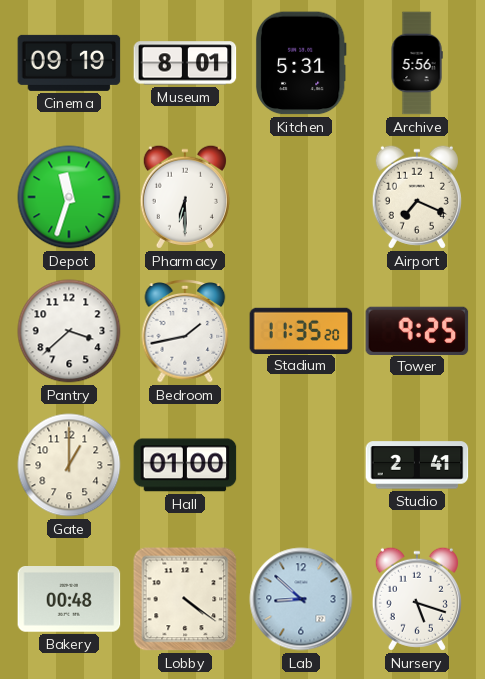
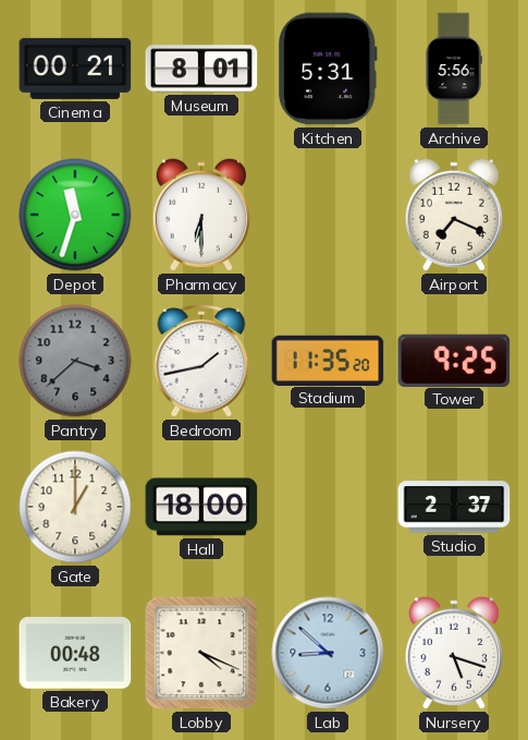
Cinema: 09:19 -> 00:21
Pantry dial: white -> grey
Hall: 01:00 -> 18:00
Studio: 2:41 -> 2:37
Lobby: 4:21 -> 4:19
